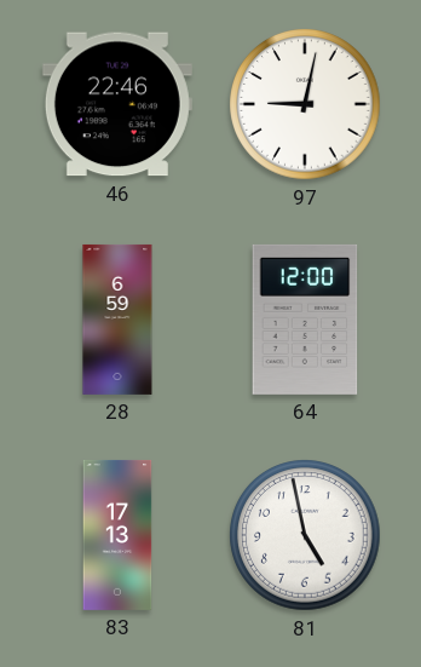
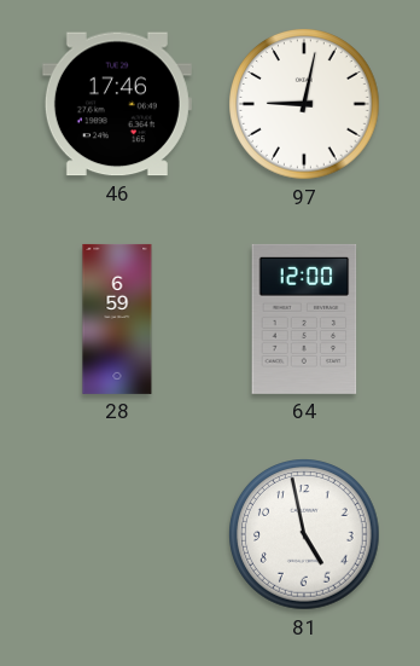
46: 22:46 -> 17:46
83: 17:13 -> none
